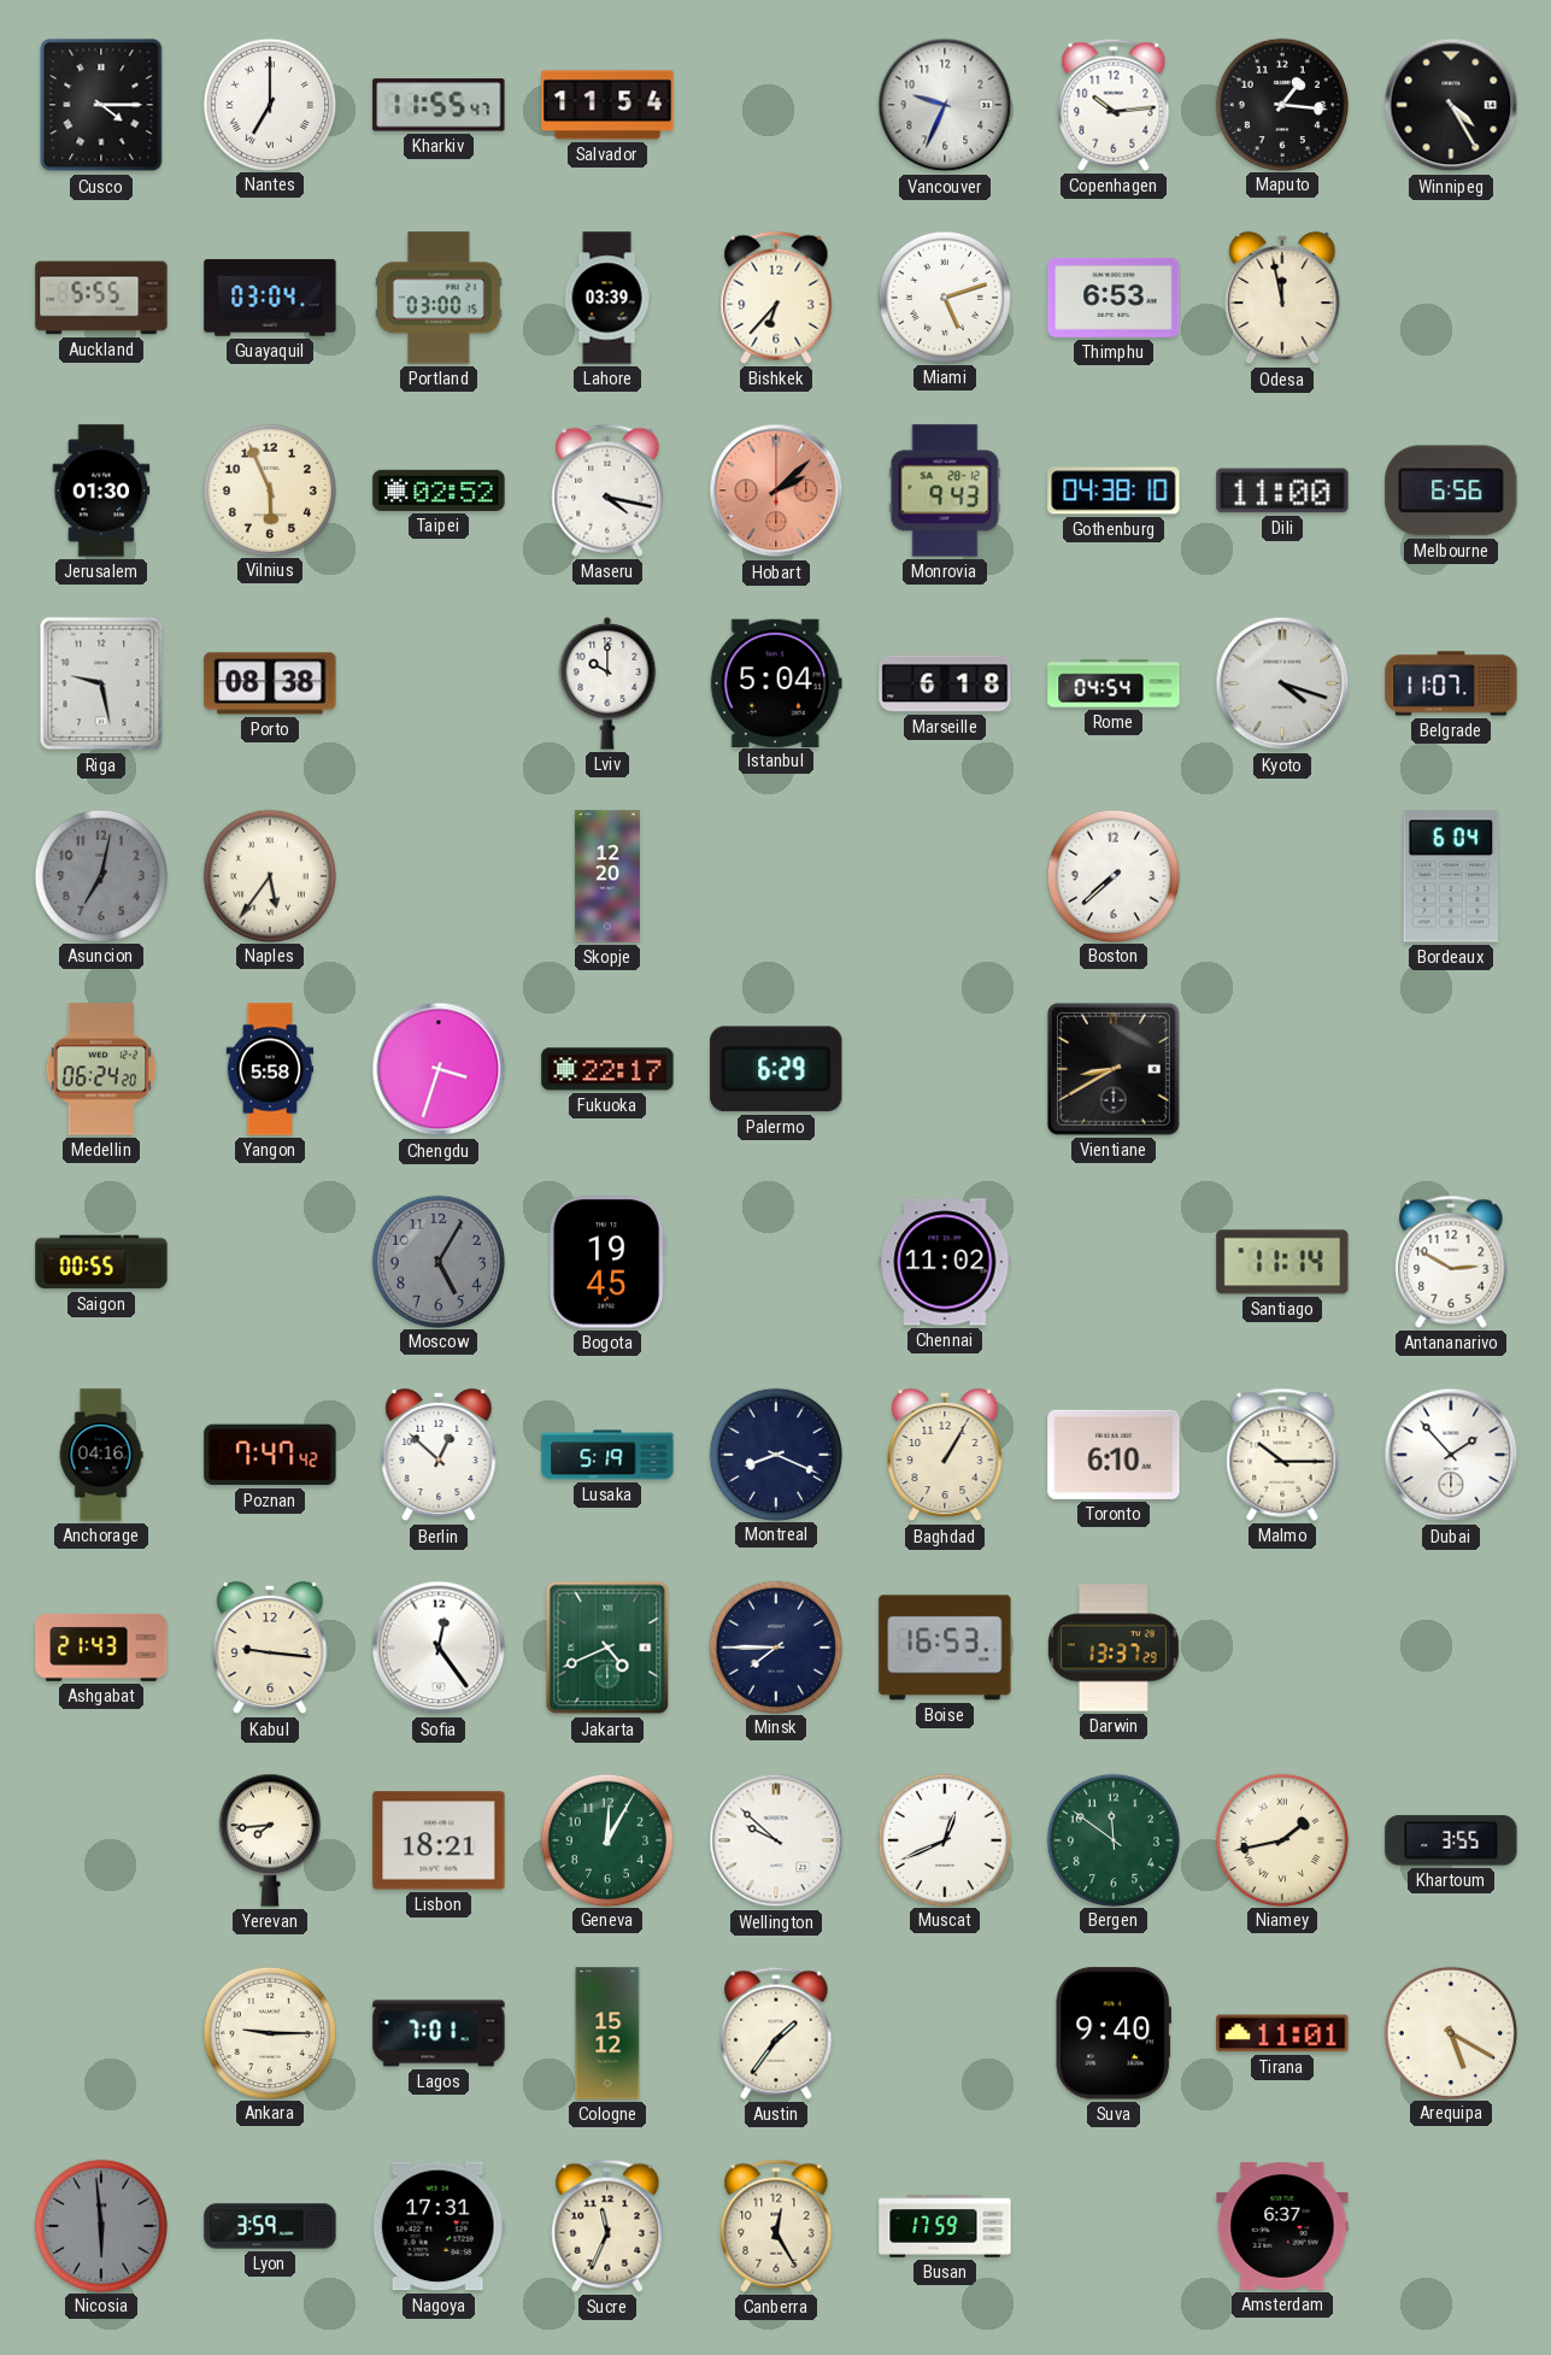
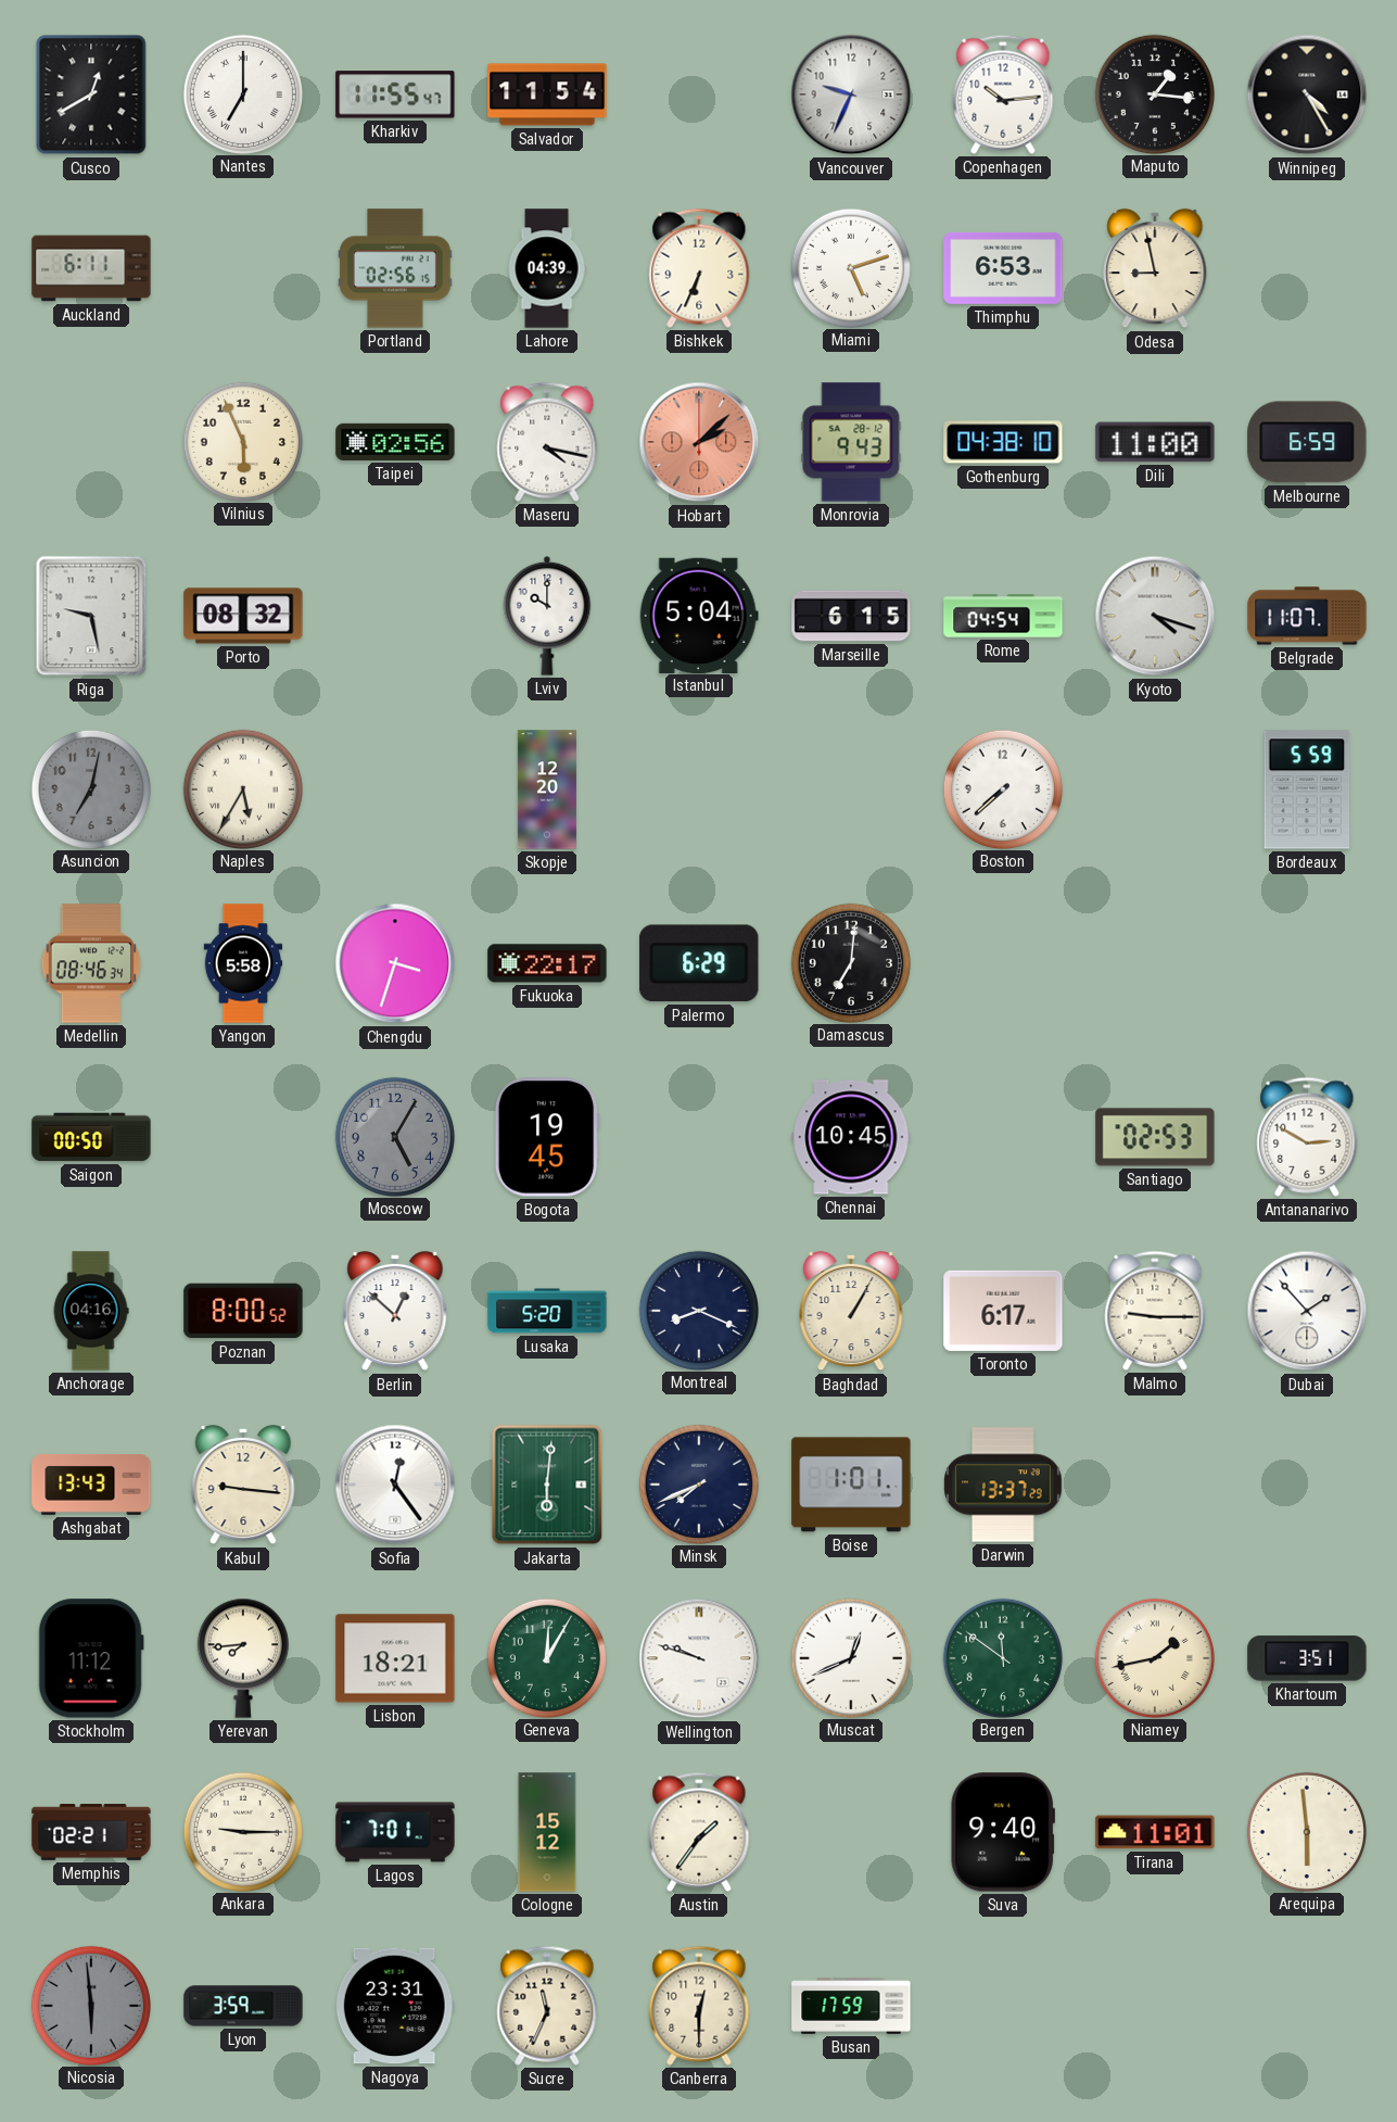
Cusco: 4:15 -> 12:40
Auckland: 5:55 -> 6:11
Guayaquil: 03:04 -> none
Portland: 03:00 -> 02:56
Lahore: 03:39 -> 04:39
Bishkek: 6:37 -> 6:34
Odesa: 11:58 -> 8:58
Jerusalem: 01:30 -> none
Taipei: 02:52 -> 02:56
Melbourne: 6:56 -> 6:59
Porto: 08:38 -> 08:32
Marseille: 6:18 -> 6:15
Naples: 5:36 -> 5:35
Bordeaux: 6:04 -> 5:59
Medellin: 06:24 -> 08:46
Damascus: none -> 7:01
Vientiane: 8:40 -> none
Saigon: 00:55 -> 00:50
Chennai: 11:02 -> 10:45
Santiago: 11:14 -> 02:53
Poznan: 7:47 -> 8:00
Lusaka: 5:19 -> 5:20
Toronto: 6:10 -> 6:17
Malmo: 10:15 -> 9:15
Ashgabat: 21:43 -> 13:43
Jakarta: 4:41 -> 6:01
Minsk: 7:45 -> 7:41
Boise: 16:53 -> 1:01
Stockholm: none -> 11:12
Wellington: 9:52 -> 9:48
Khartoum: 3:55 -> 3:51
Memphis: none -> 02:21
Arequipa: 5:20 -> 5:59
Nagoya: 17:31 -> 23:31
Canberra: 12:25 -> 12:30
Amsterdam: 6:37 -> none
